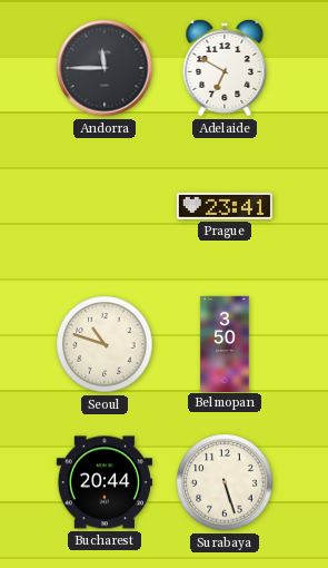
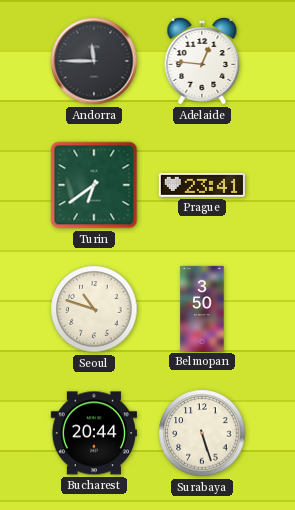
Adelaide: 6:50 -> 12:46
Turin: none -> 6:39
